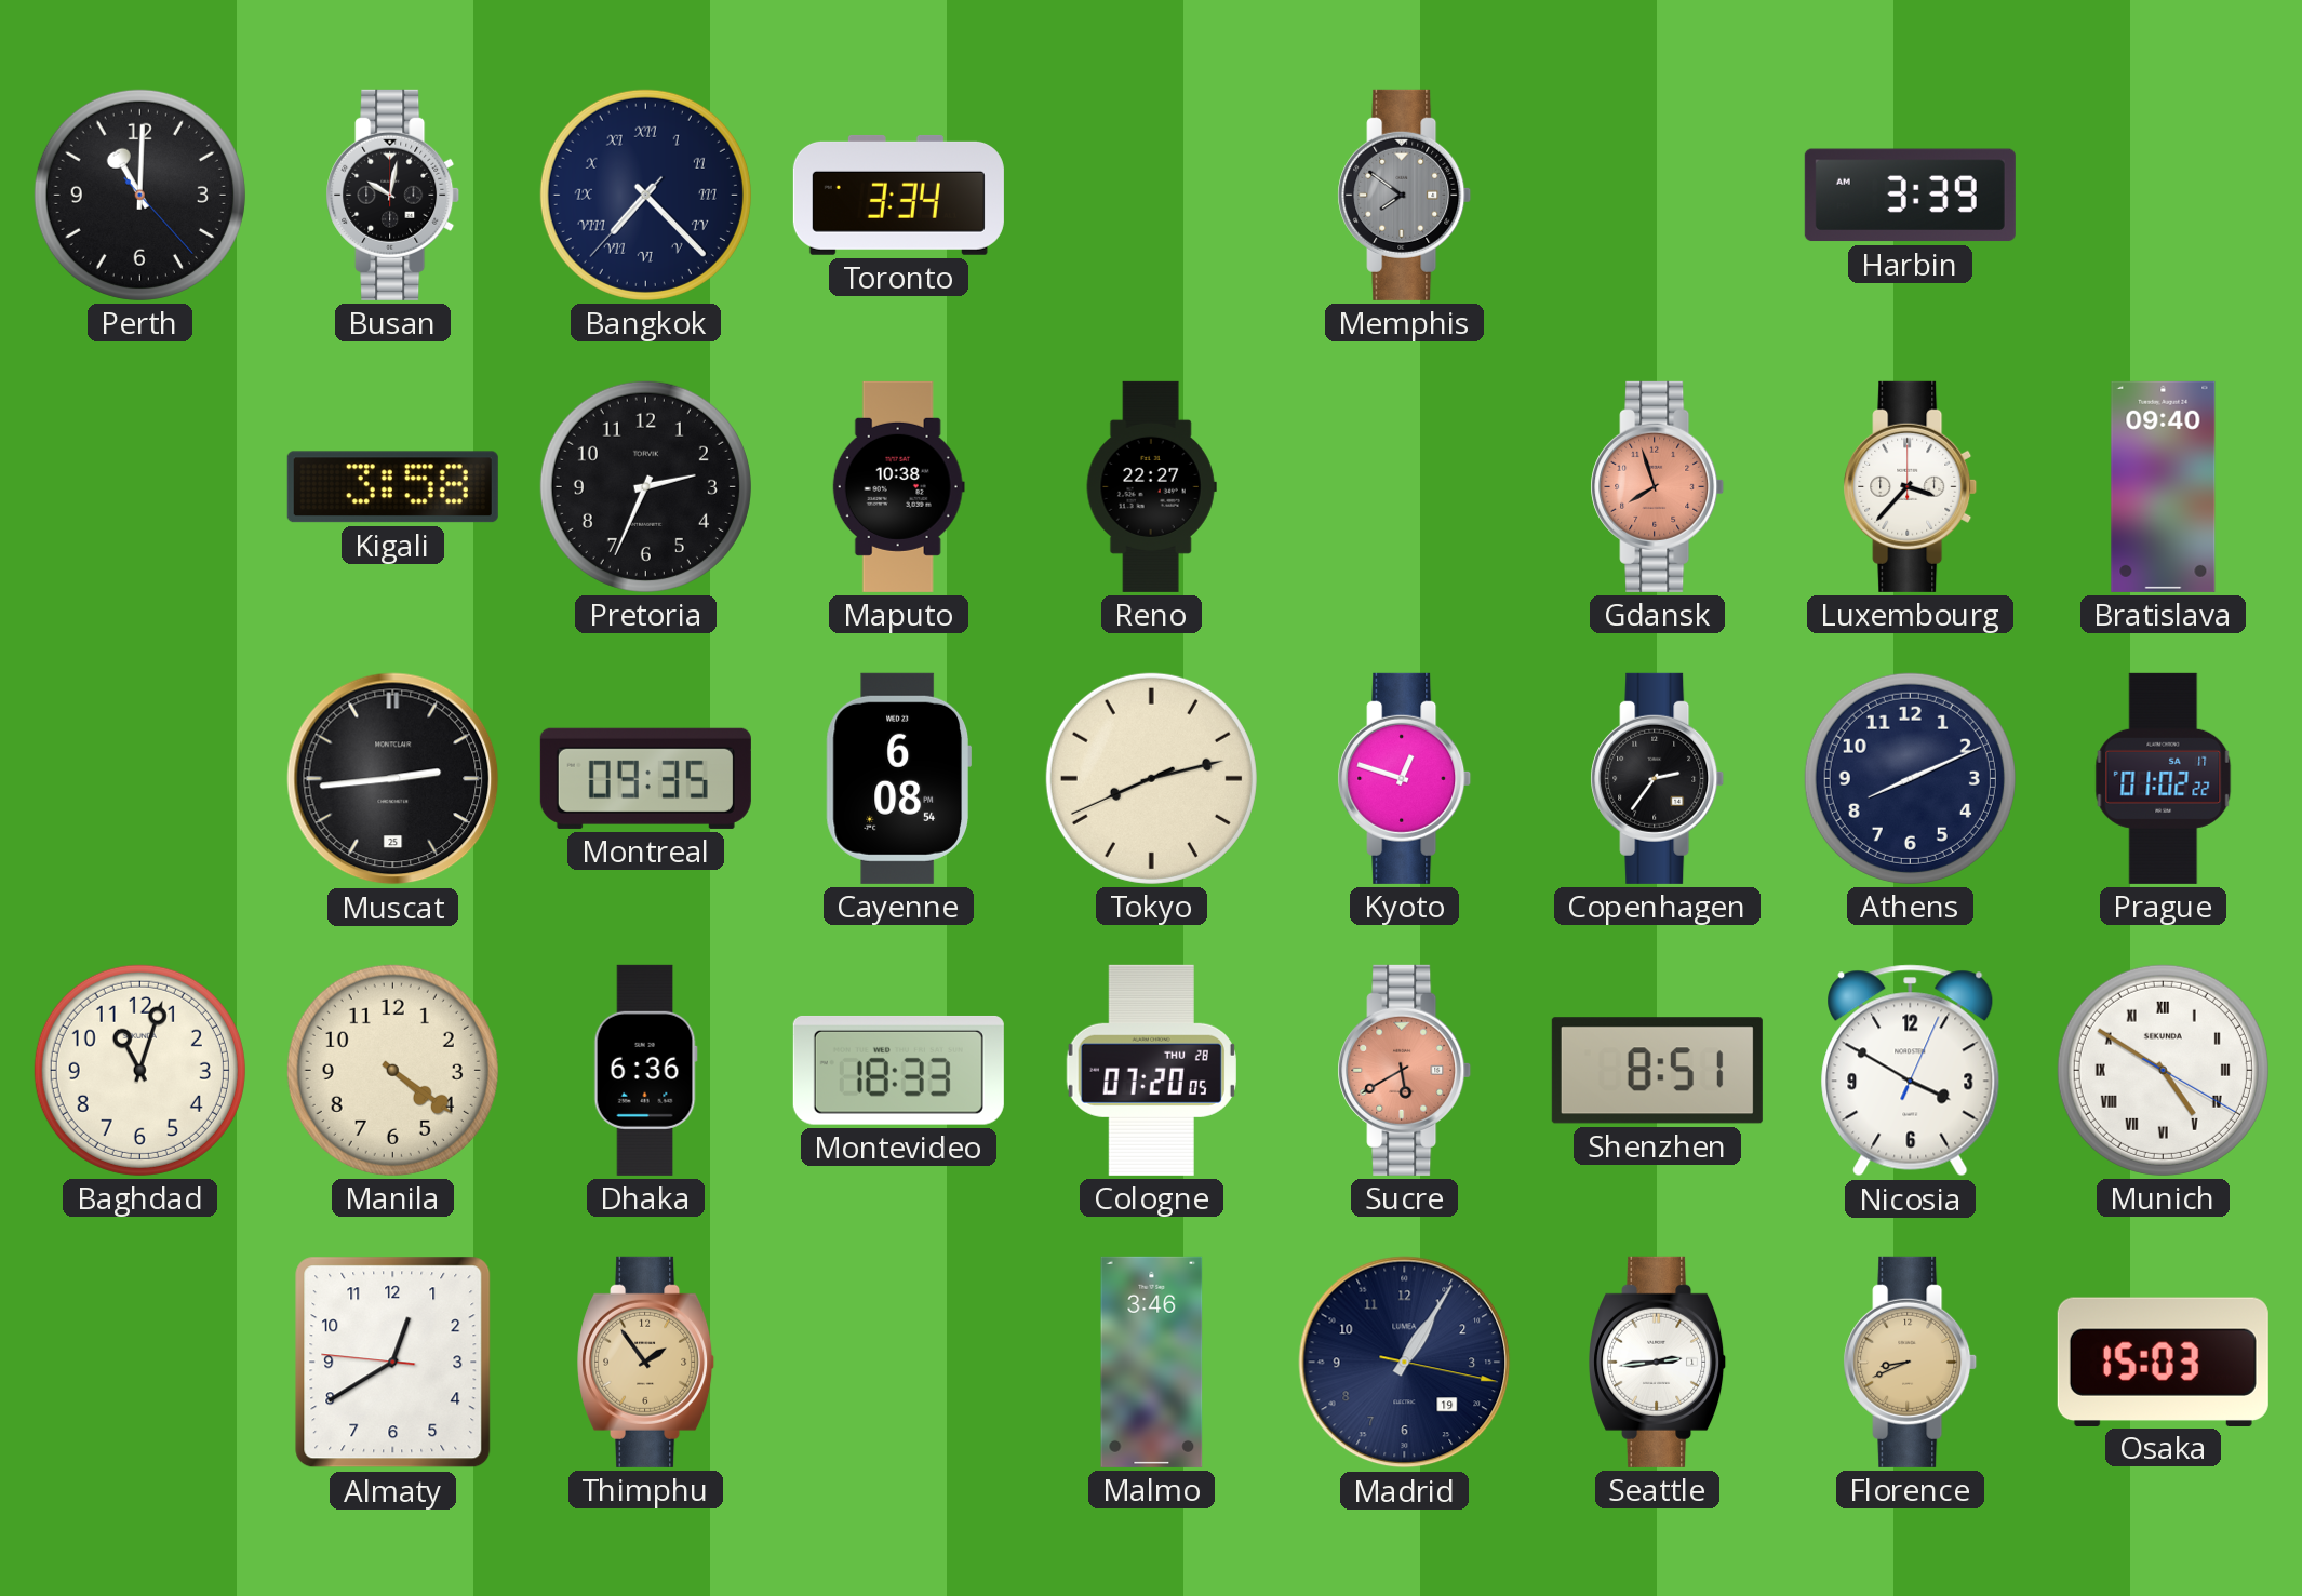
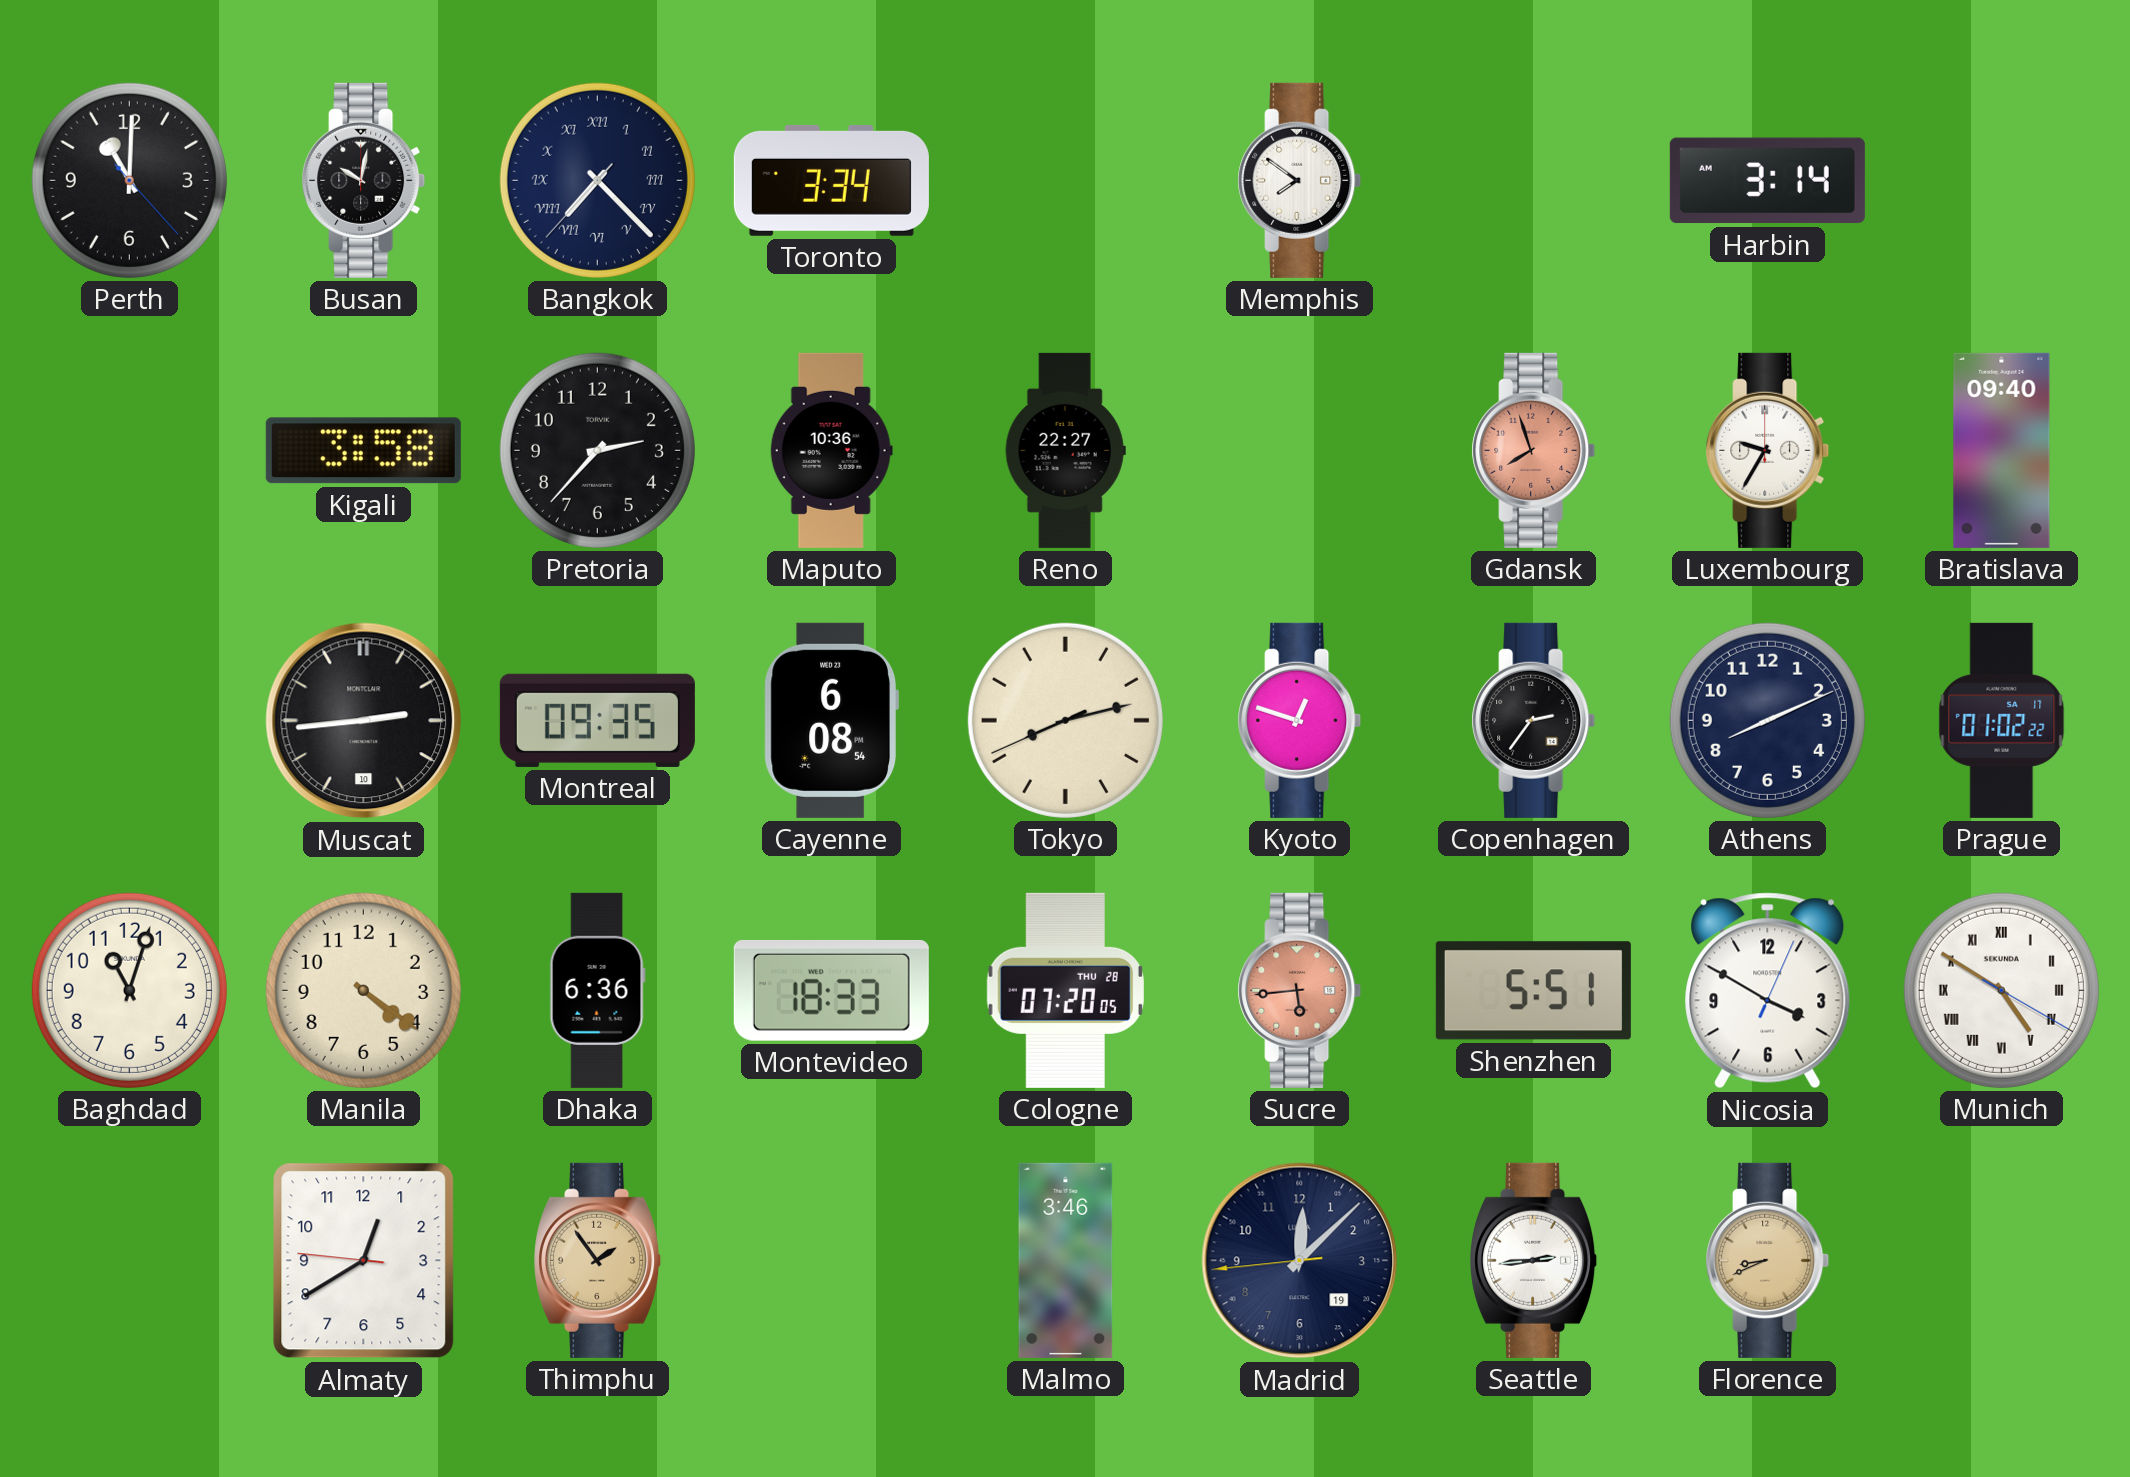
Memphis dial: grey -> white
Harbin: 3:39 -> 3:14
Pretoria: 2:34 -> 2:37
Maputo: 10:38 -> 10:36
Luxembourg: 3:37 -> 9:35
Muscat date: 25 -> 10
Sucre: 5:40 -> 5:44
Shenzhen: 8:51 -> 5:51
Madrid: 1:05 -> 12:07
Osaka: 15:03 -> none
